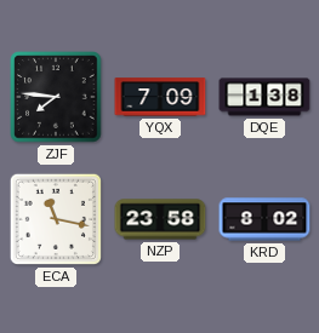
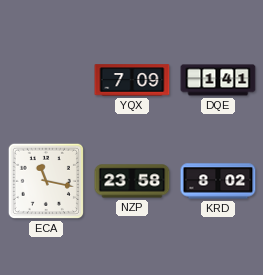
ZJF: 7:46 -> none
DQE: 1:38 -> 1:41
